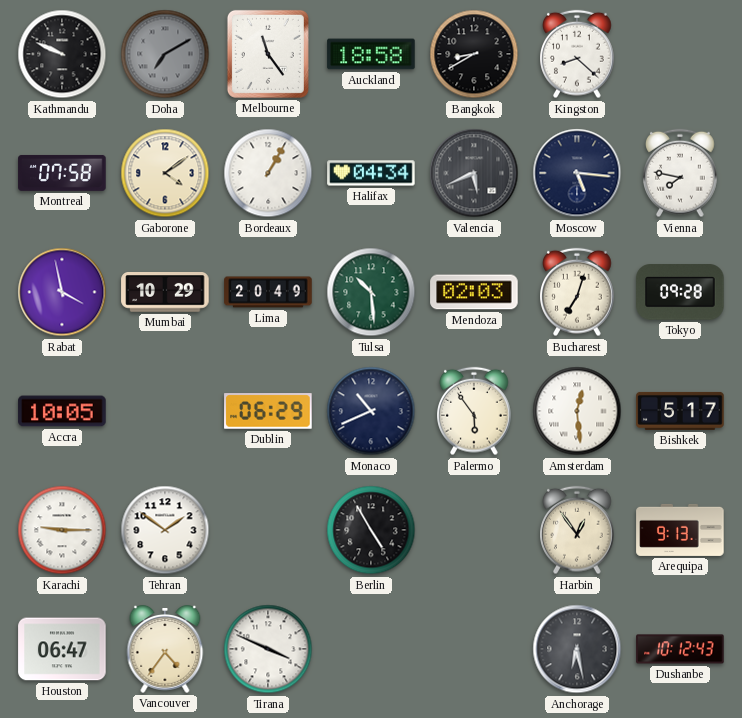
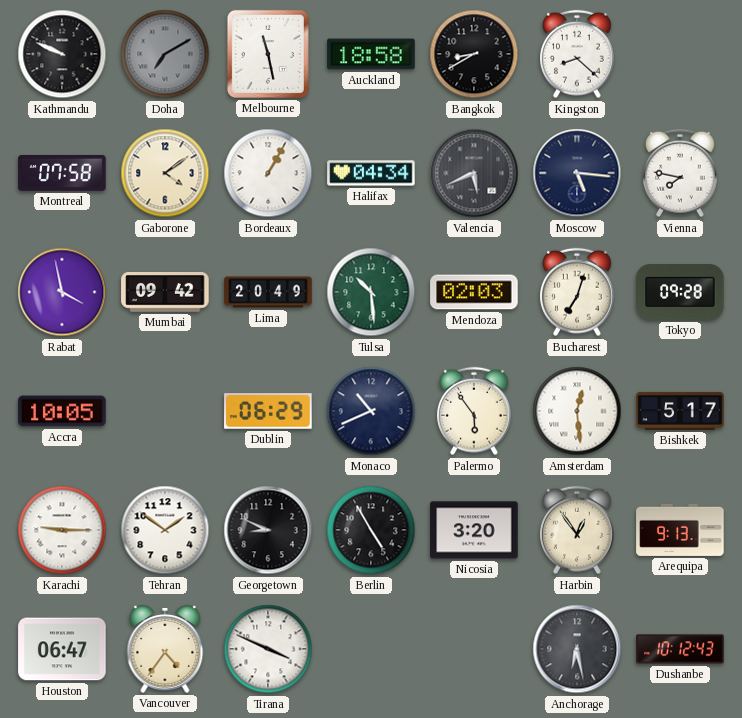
Melbourne: 11:24 -> 11:28
Mumbai: 10:29 -> 09:42
Georgetown: none -> 8:49
Nicosia: none -> 3:20
